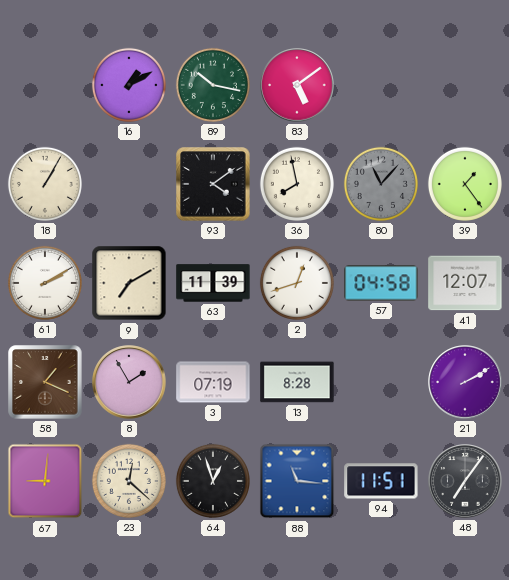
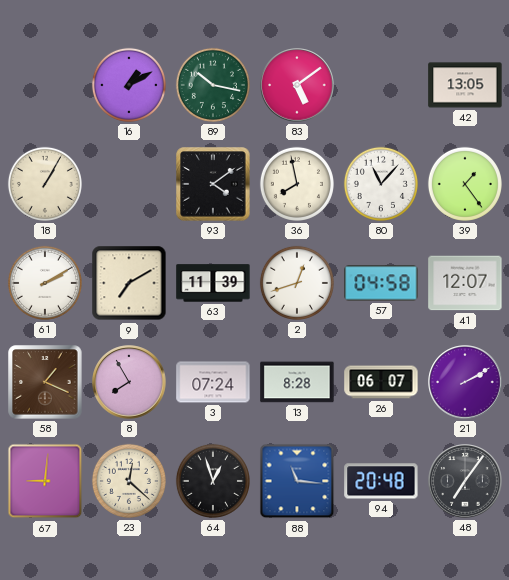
42: none -> 13:05
80 dial: grey -> white
8: 1:55 -> 7:55
3: 07:19 -> 07:24
26: none -> 06:07
94: 11:51 -> 20:48
